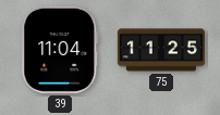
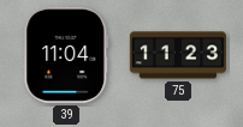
75: 11:25 -> 11:23
